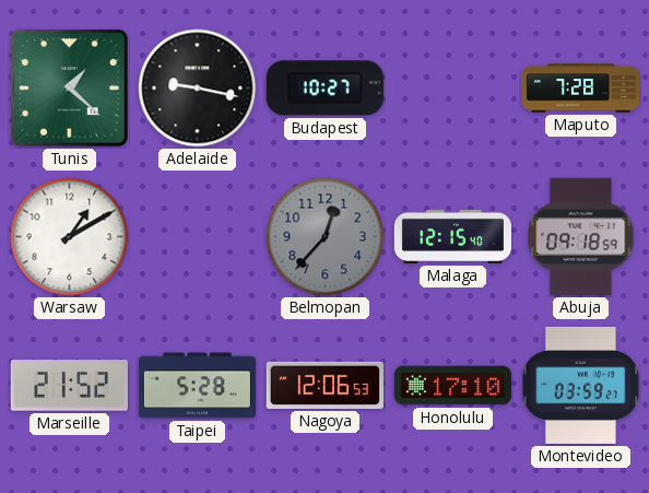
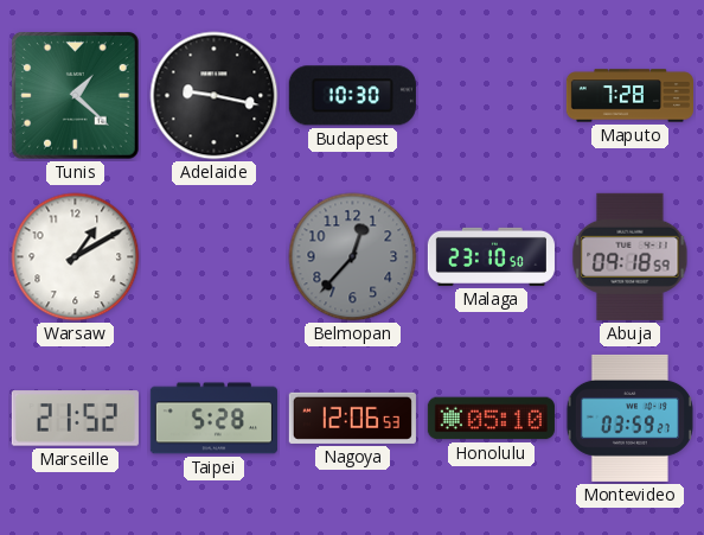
Budapest: 10:27 -> 10:30
Malaga: 12:15 -> 23:10
Honolulu: 17:10 -> 05:10
